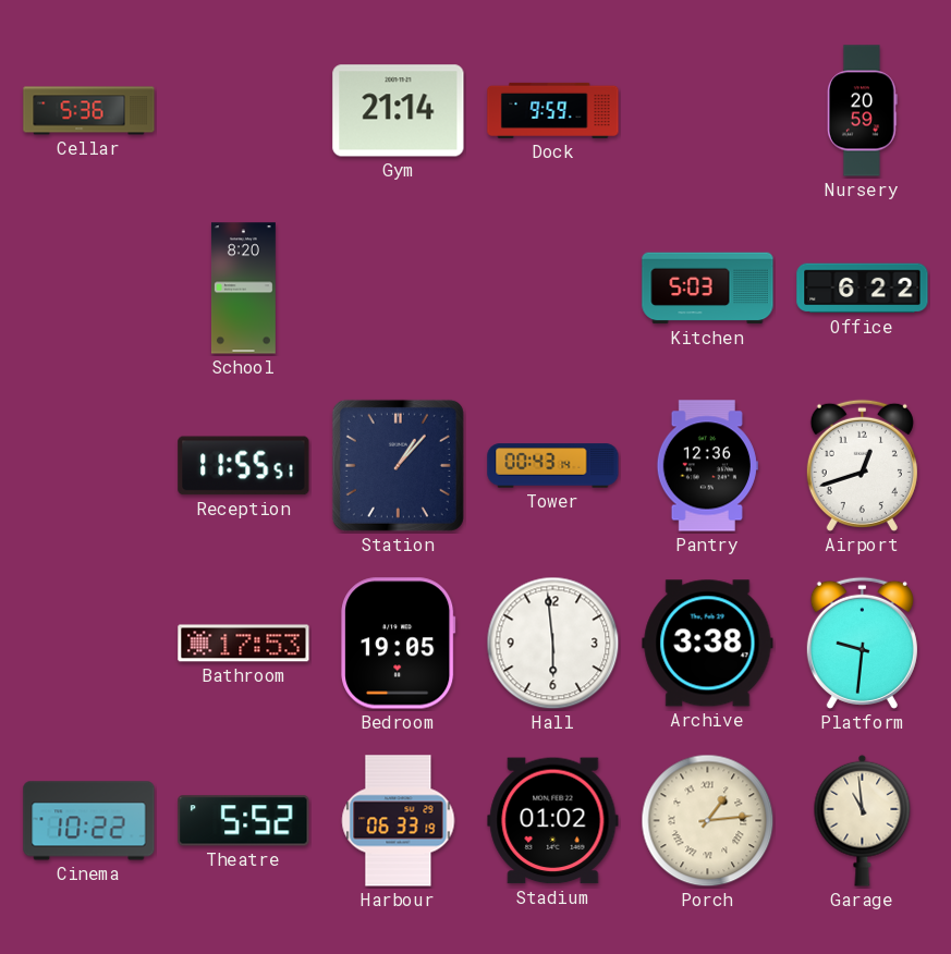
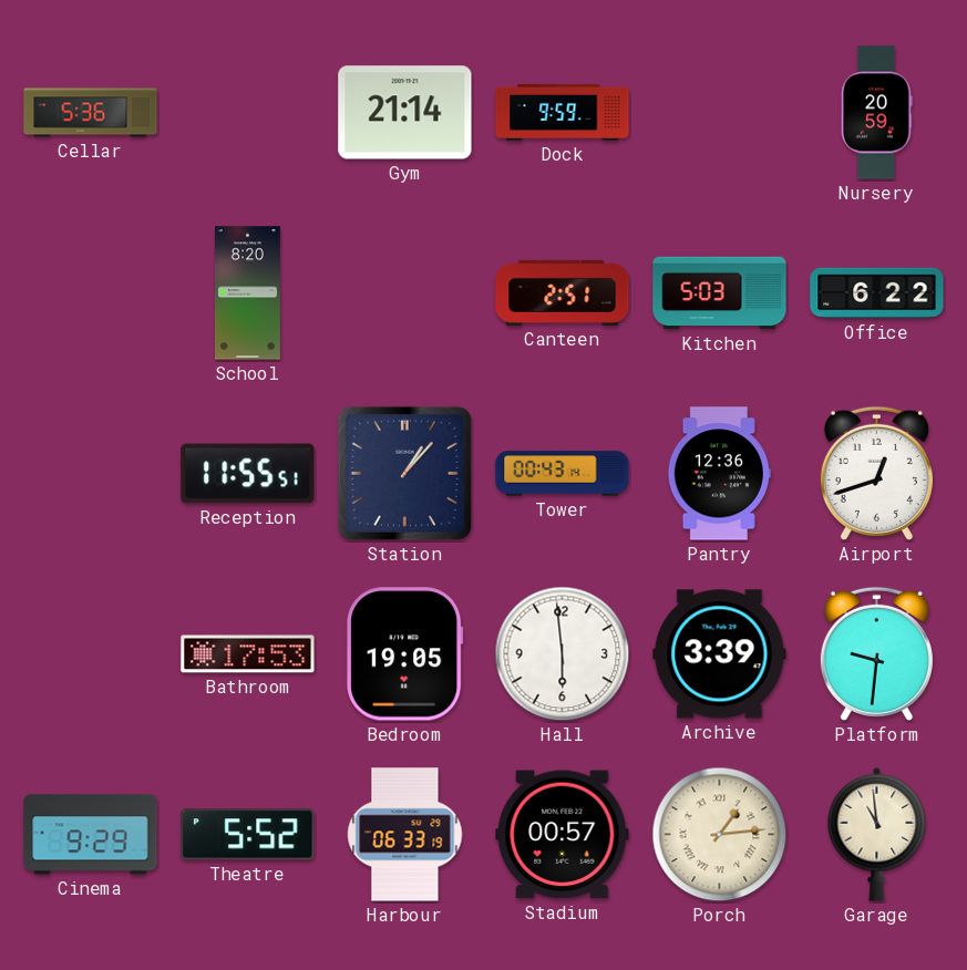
Canteen: none -> 2:51
Archive: 3:38 -> 3:39
Cinema: 10:22 -> 9:29
Stadium: 01:02 -> 00:57
